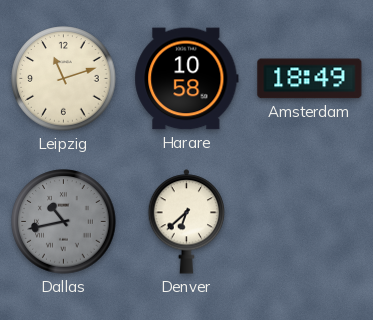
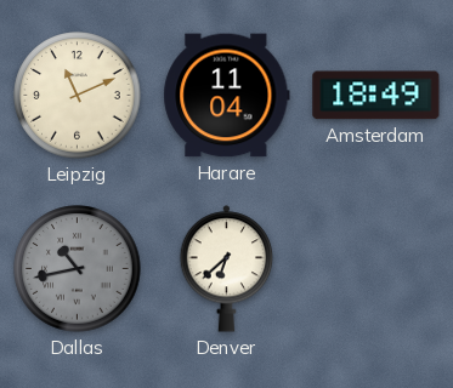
Leipzig: 11:12 -> 11:11
Harare: 10:58 -> 11:04
